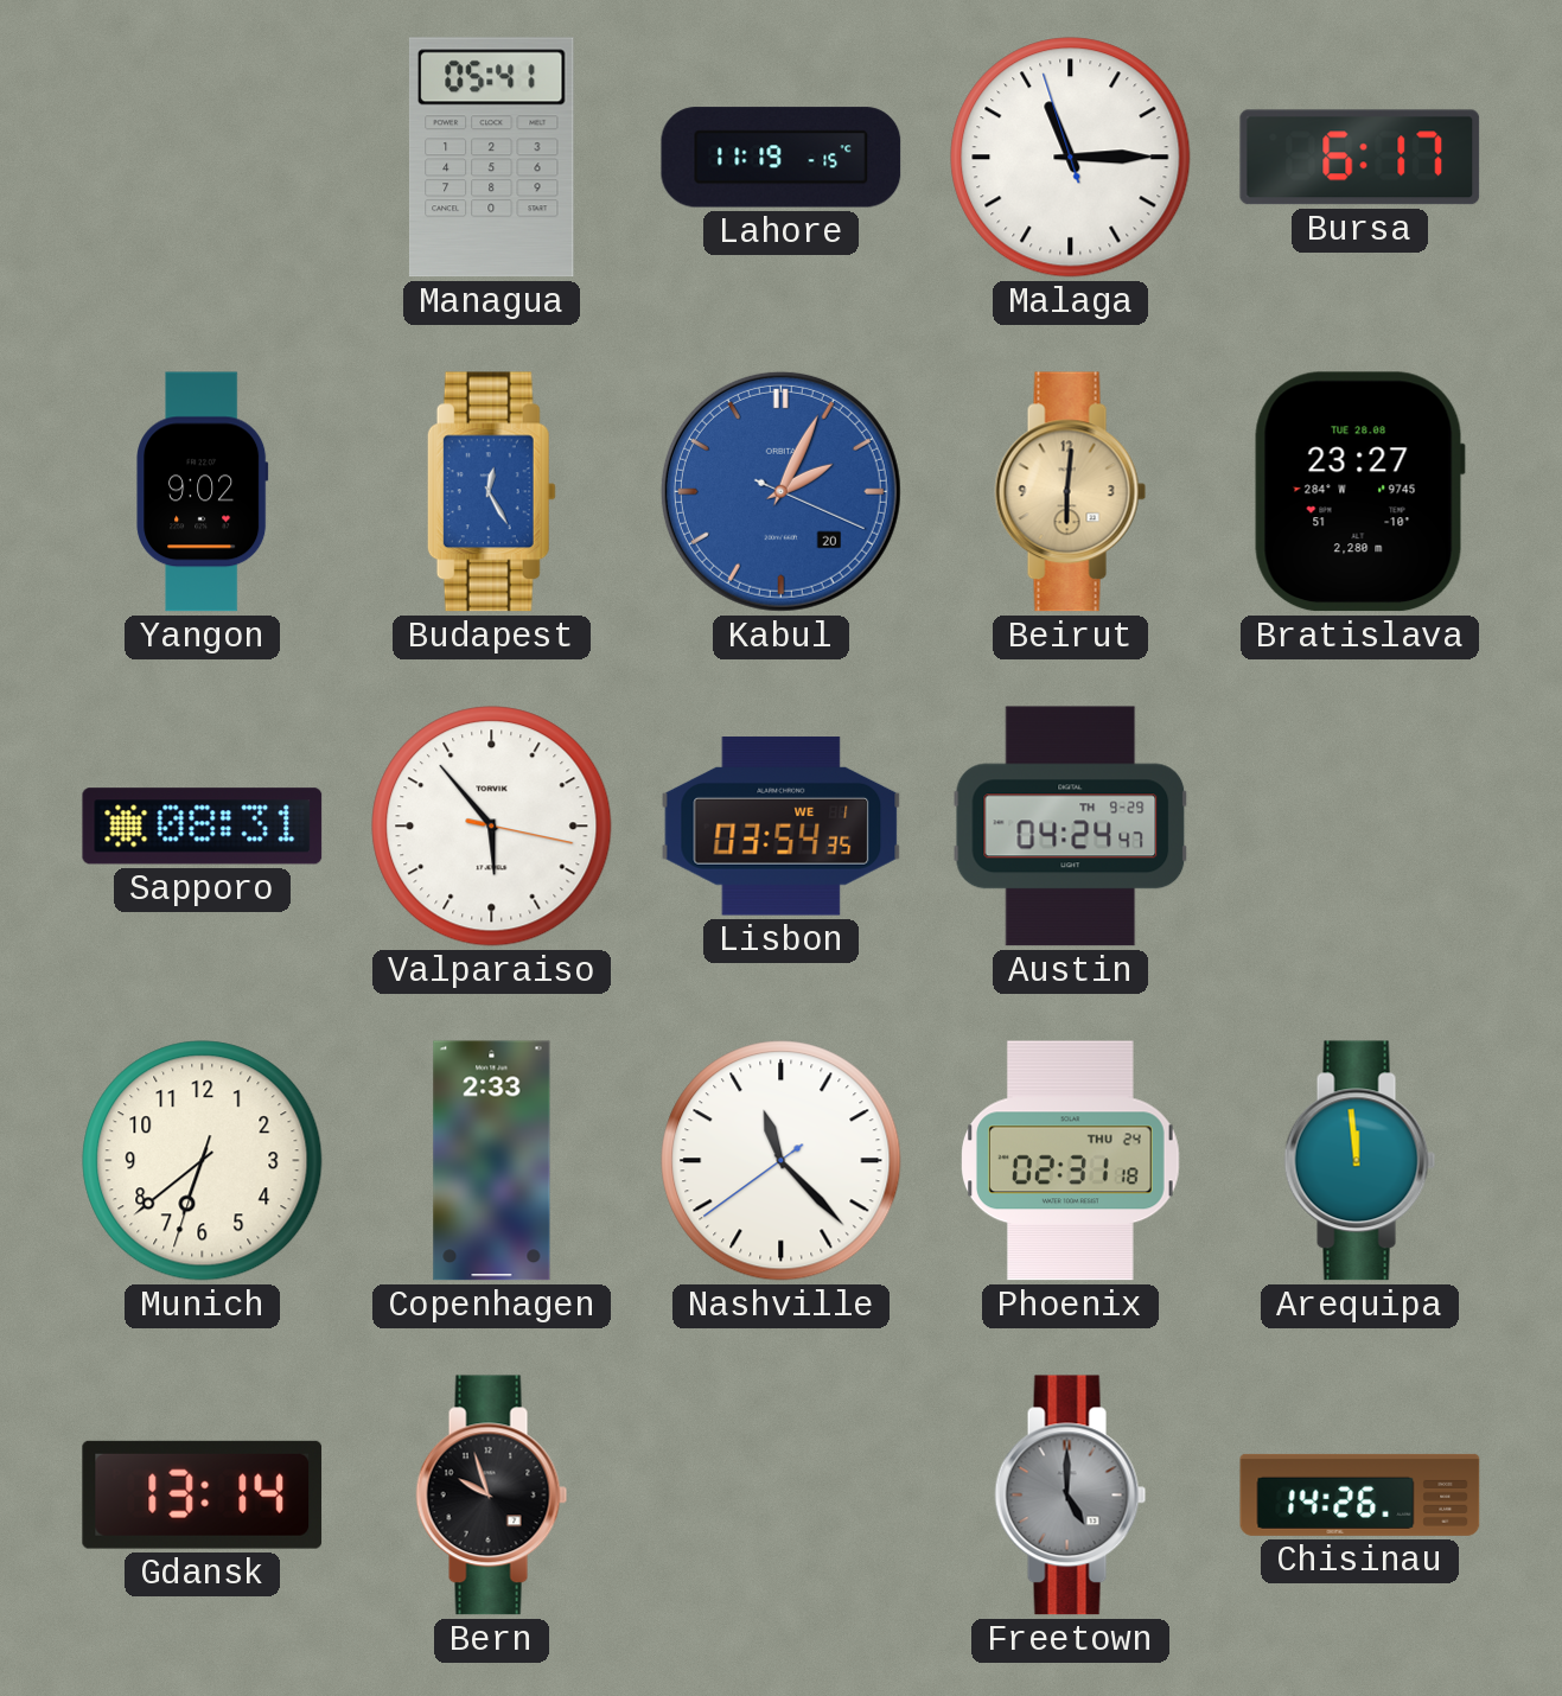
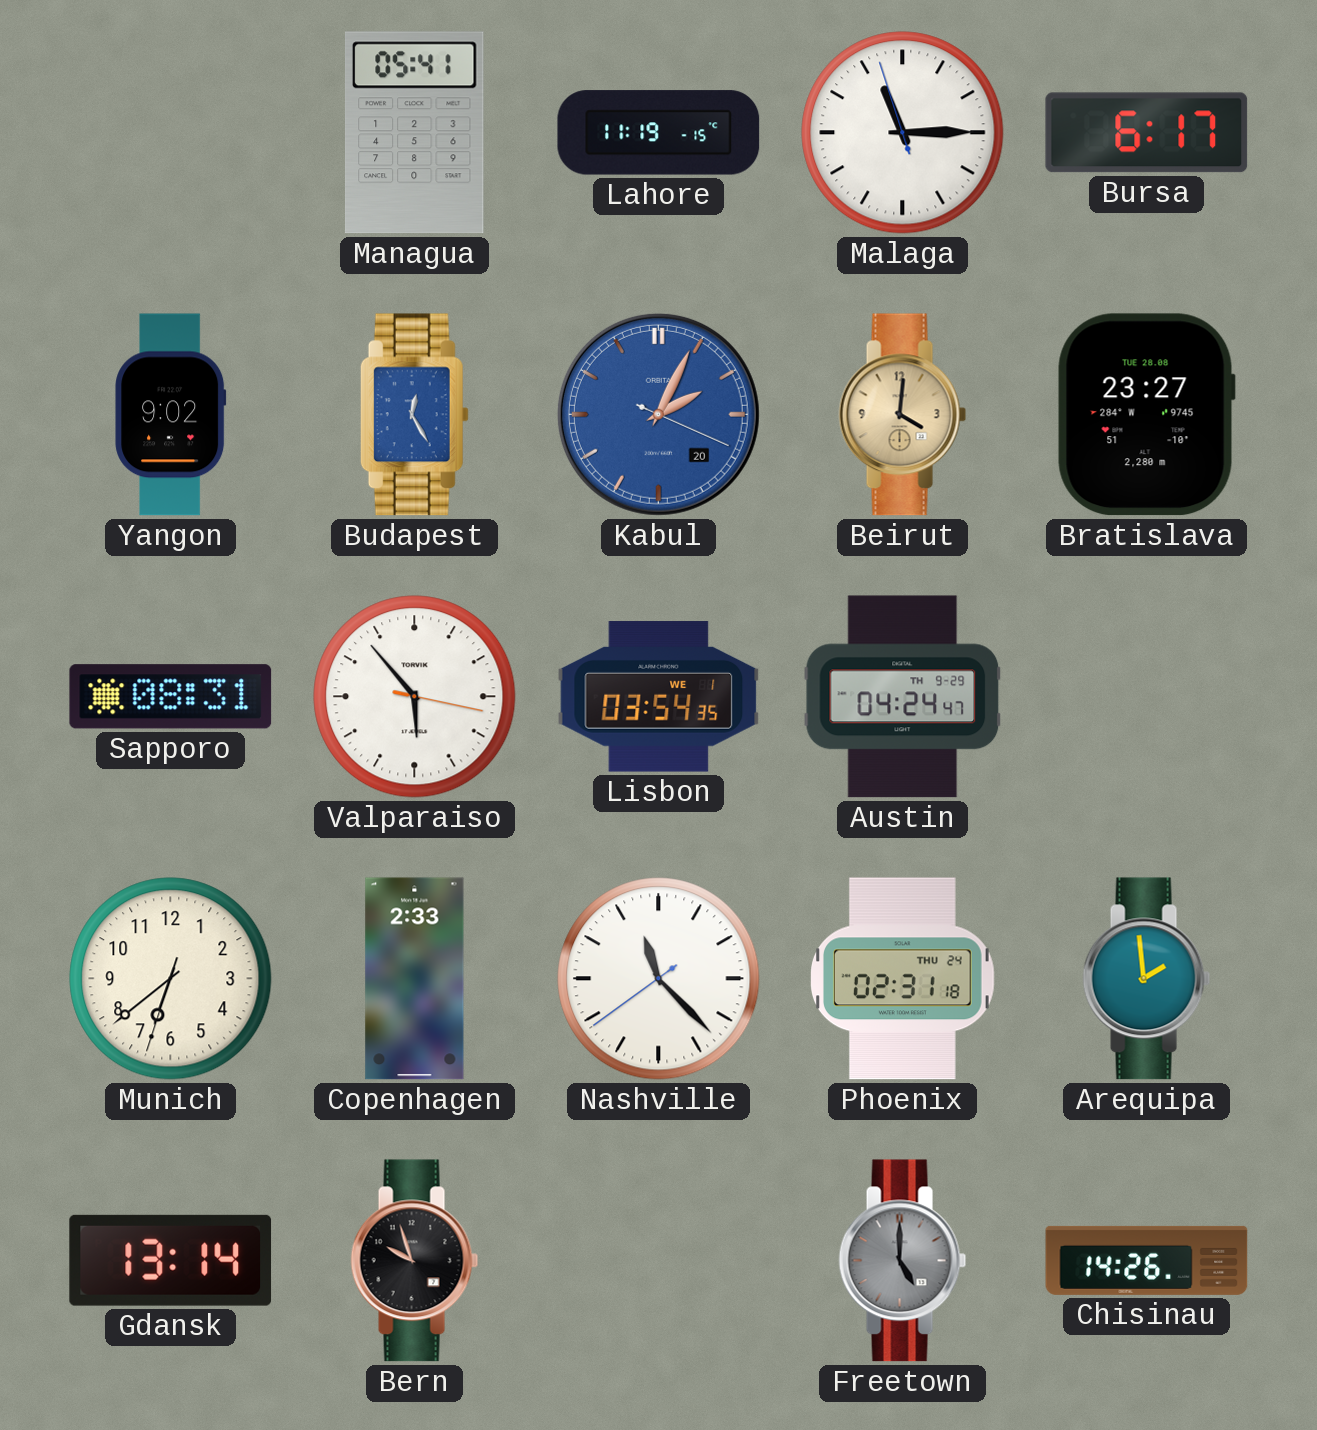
Beirut: 6:01 -> 4:01
Arequipa: 11:59 -> 1:59
